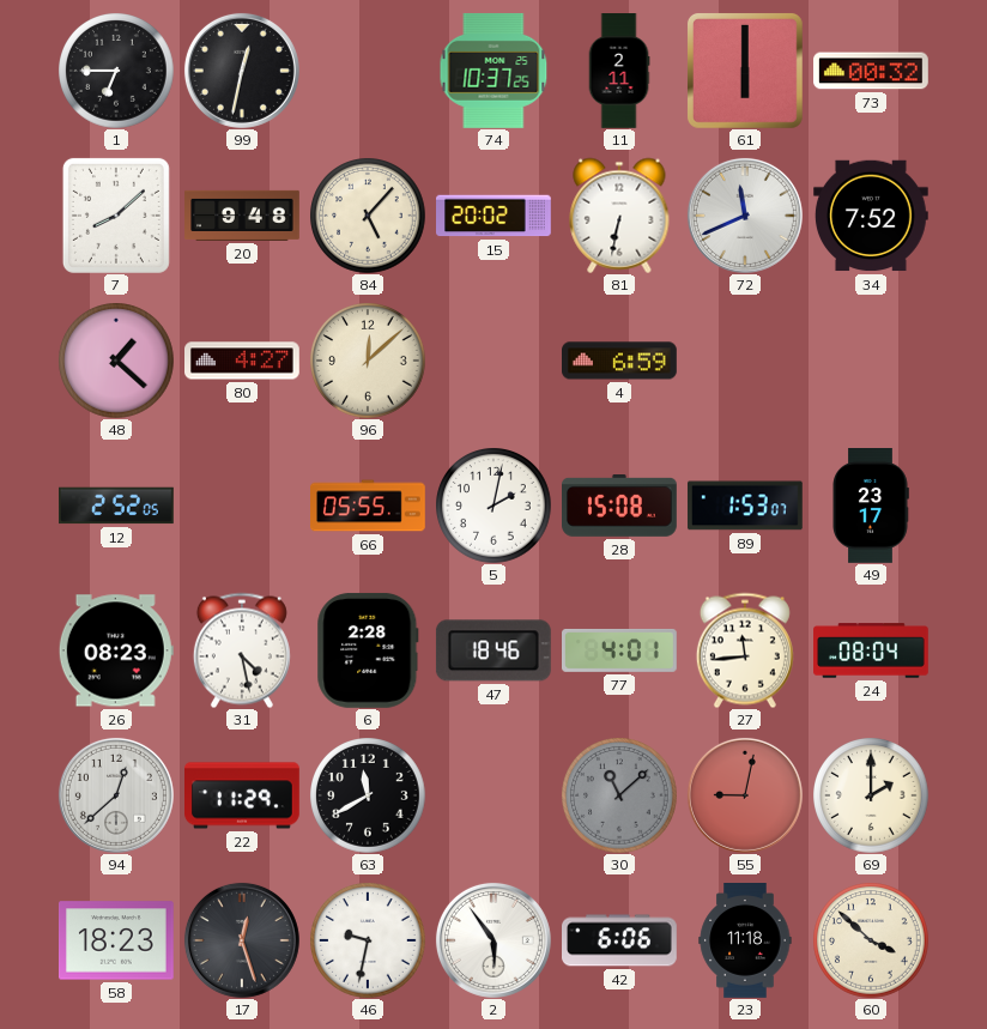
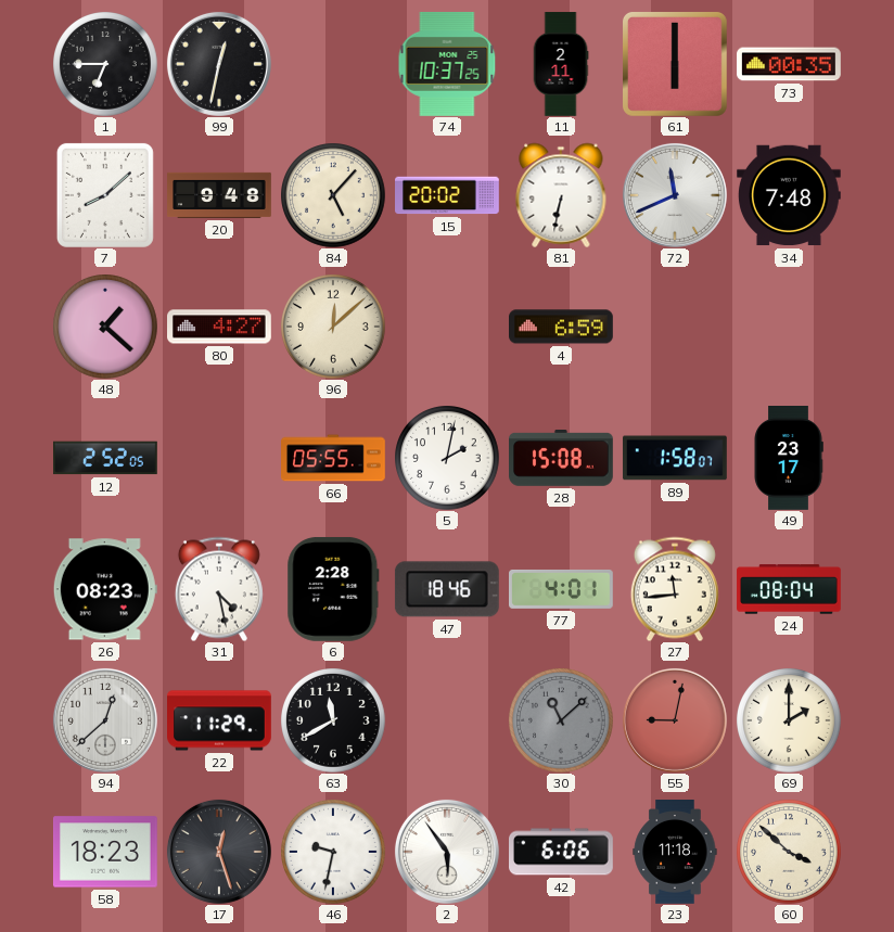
73: 00:32 -> 00:35
34: 7:52 -> 7:48
89: 1:53 -> 1:58
